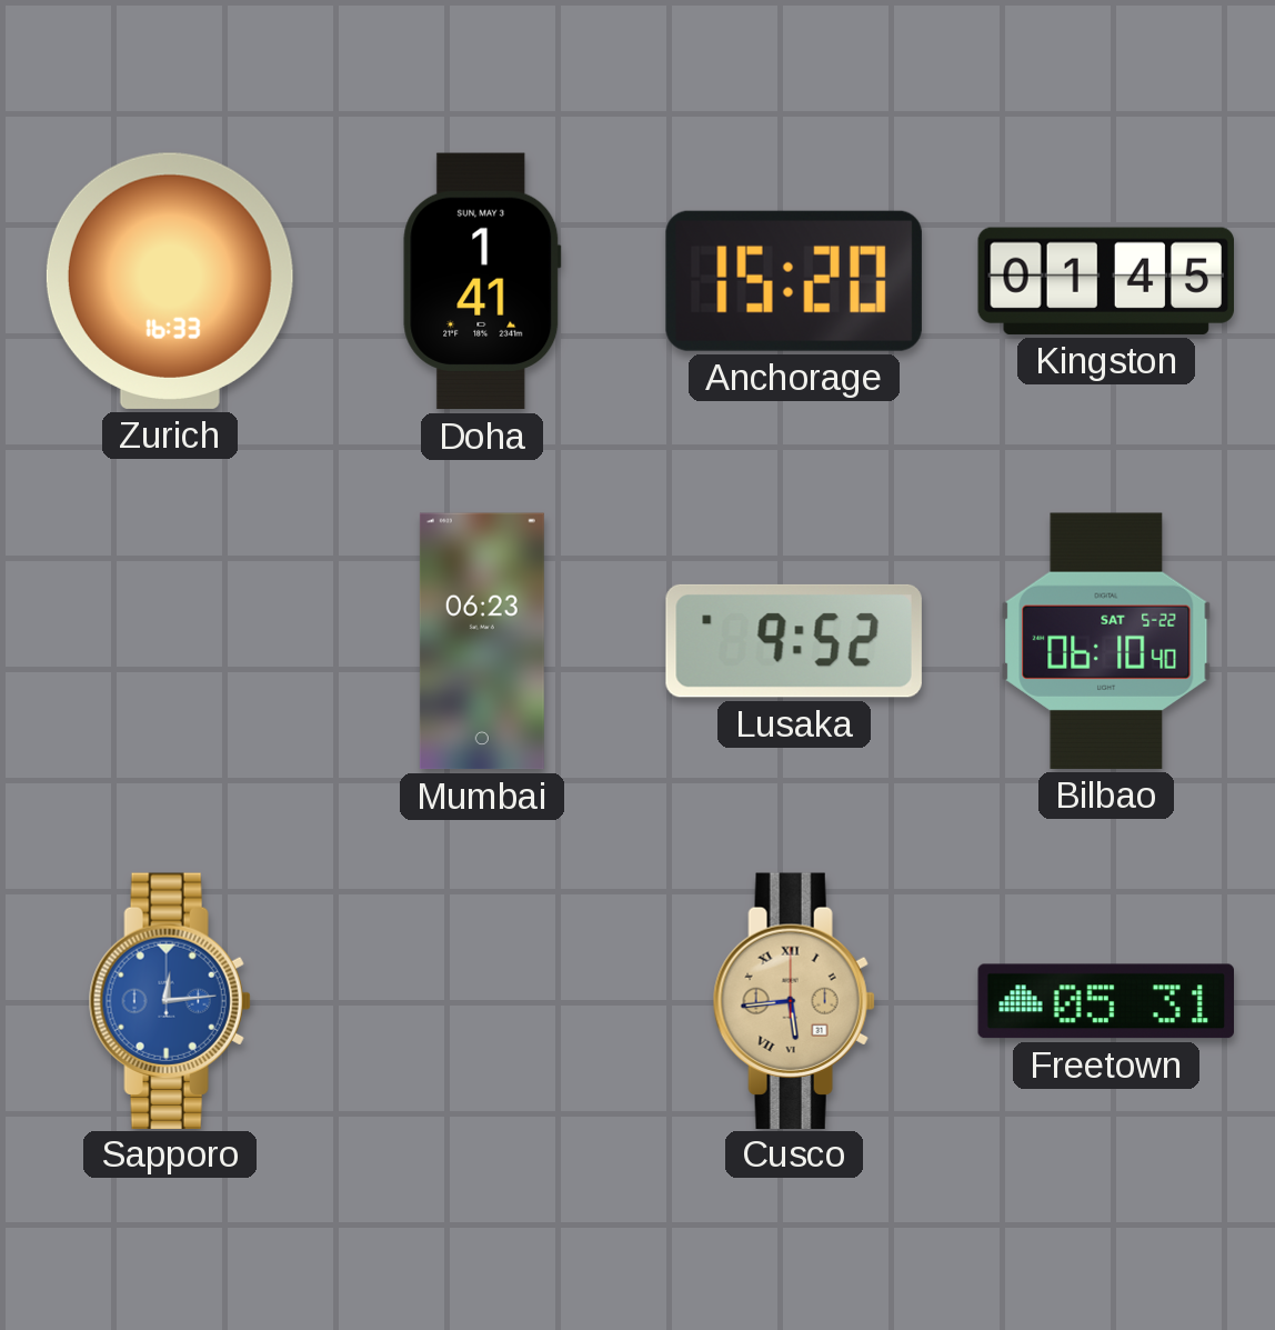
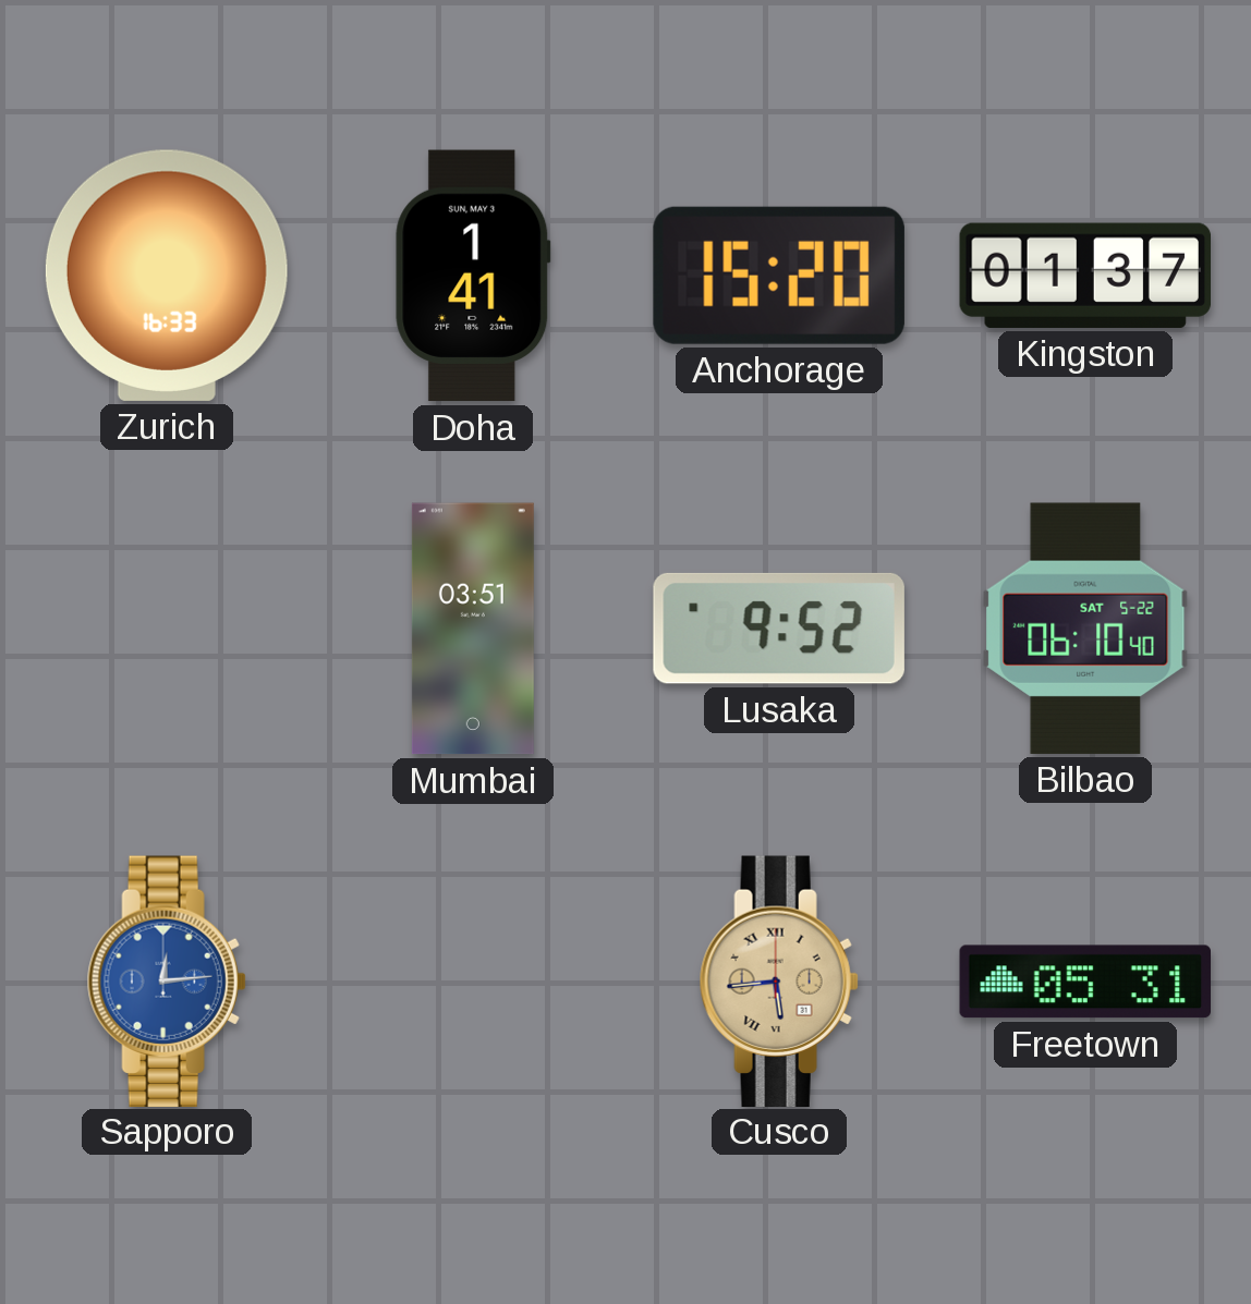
Kingston: 01:45 -> 01:37
Mumbai: 06:23 -> 03:51
